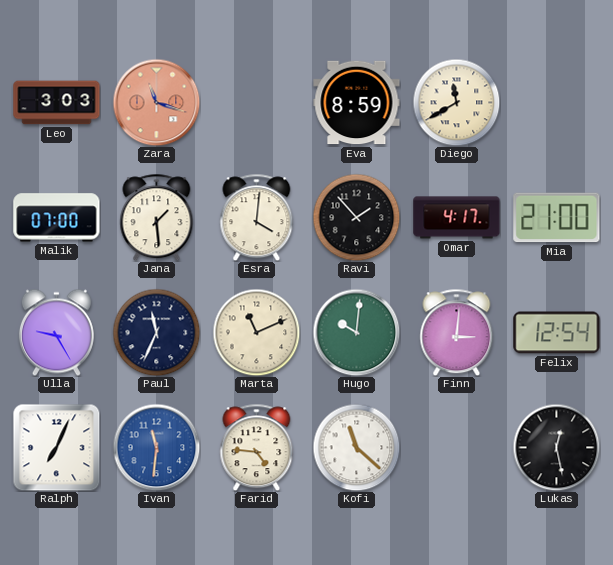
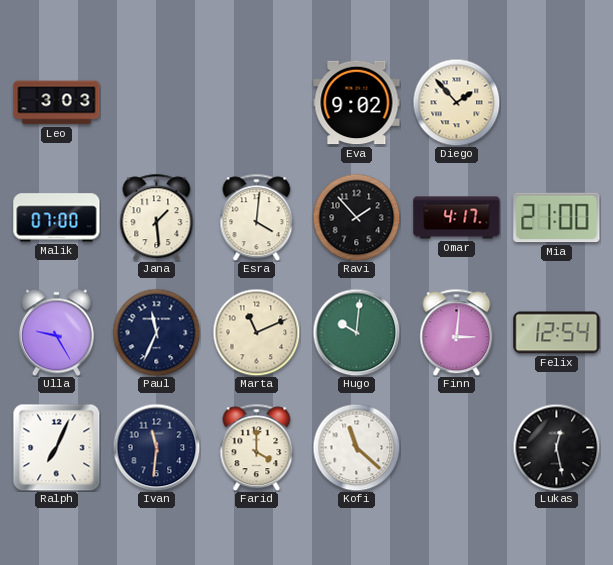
Zara: 11:18 -> none
Eva: 8:59 -> 9:02
Diego: 11:40 -> 1:53
Ivan dial: blue -> navy
Farid: 4:46 -> 4:00
